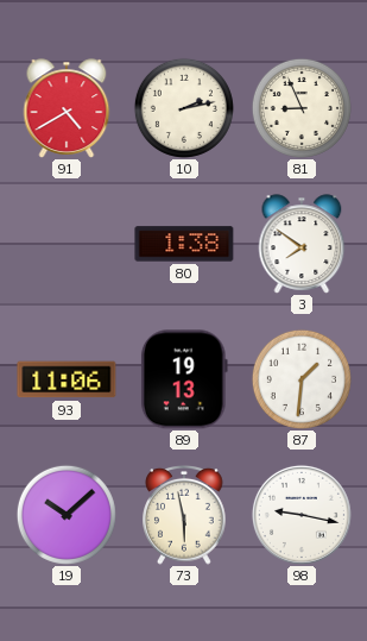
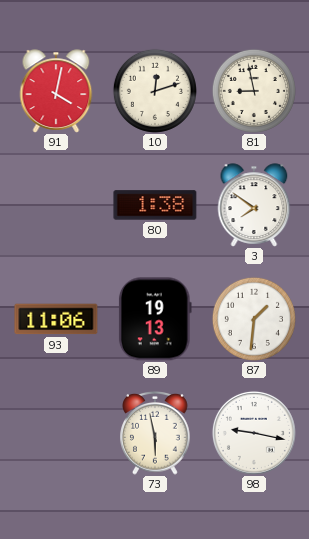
91: 4:40 -> 4:02
10: 2:13 -> 12:12
81: 8:56 -> 8:58
19: 10:08 -> none
